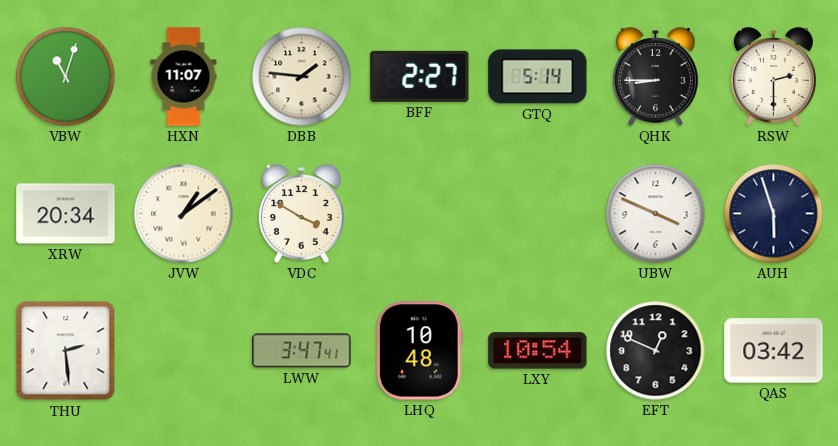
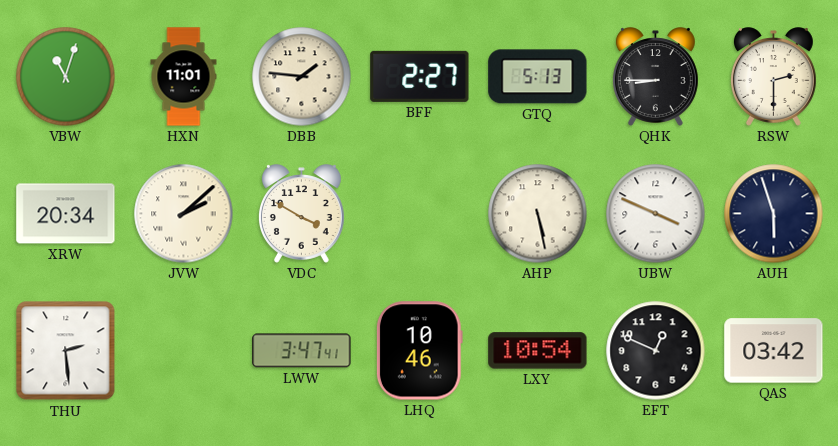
HXN: 11:07 -> 11:01
GTQ: 5:14 -> 5:13
JVW: 1:09 -> 2:08
AHP: none -> 5:28
LHQ: 10:48 -> 10:46
